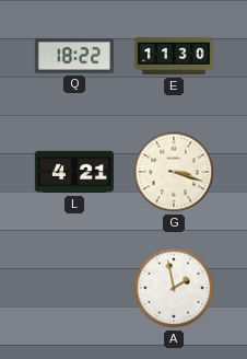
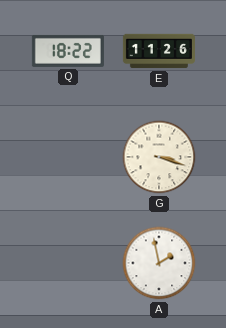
E: 11:30 -> 11:26
L: 4:21 -> none
